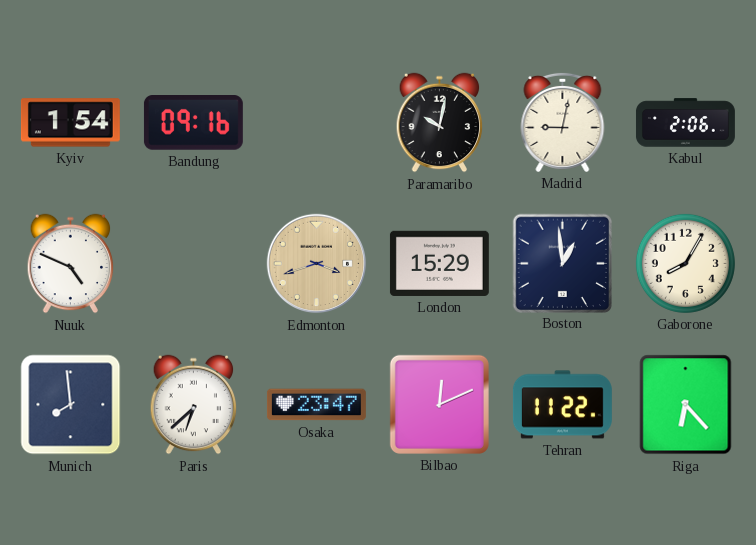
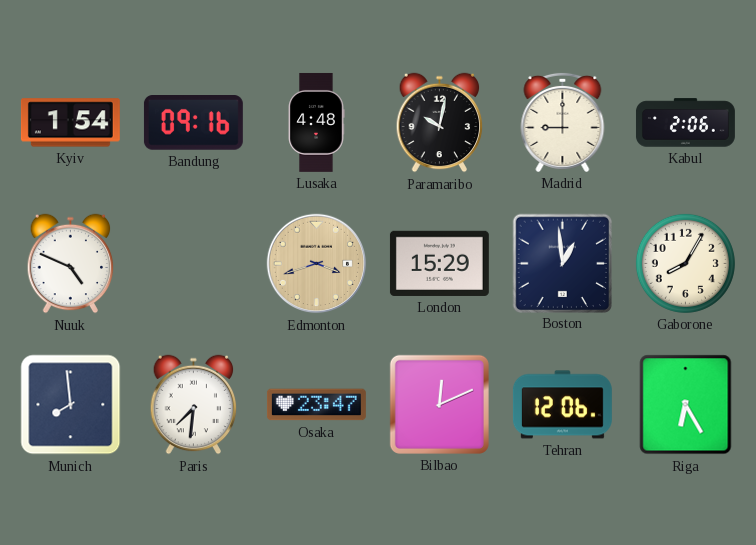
Lusaka: none -> 4:48
Madrid: 9:02 -> 9:00
Paris: 6:38 -> 7:31
Tehran: 11:22 -> 12:06
Riga: 6:23 -> 6:25
